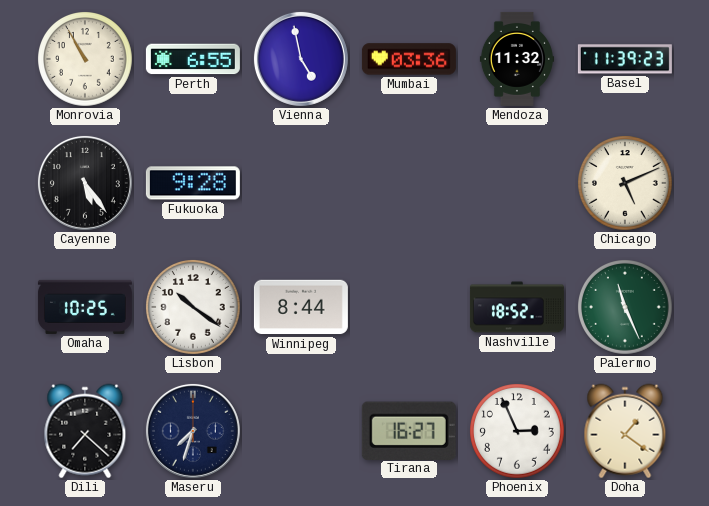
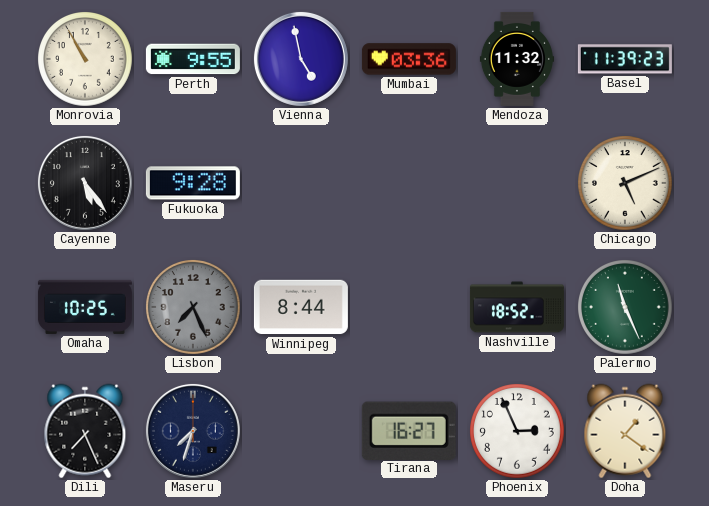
Perth: 6:55 -> 9:55
Lisbon: 10:21 -> 7:26
Lisbon dial: white -> grey
Dili: 7:22 -> 7:26
